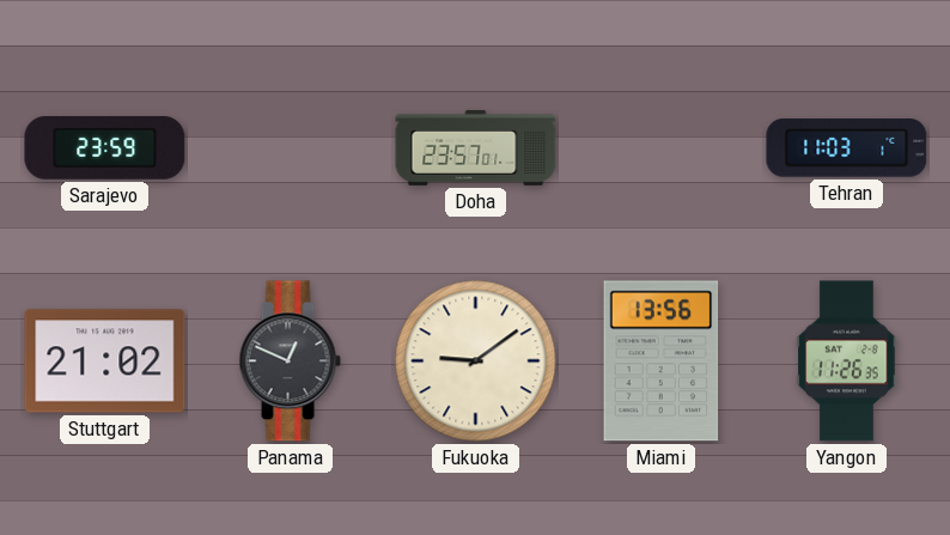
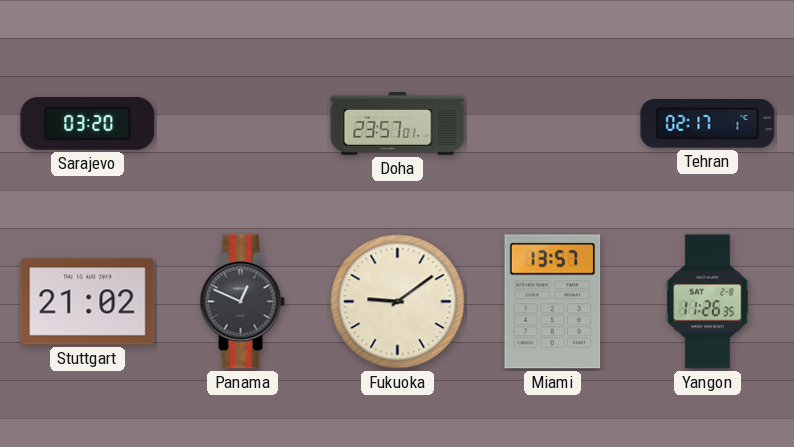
Sarajevo: 23:59 -> 03:20
Tehran: 11:03 -> 02:17
Miami: 13:56 -> 13:57
